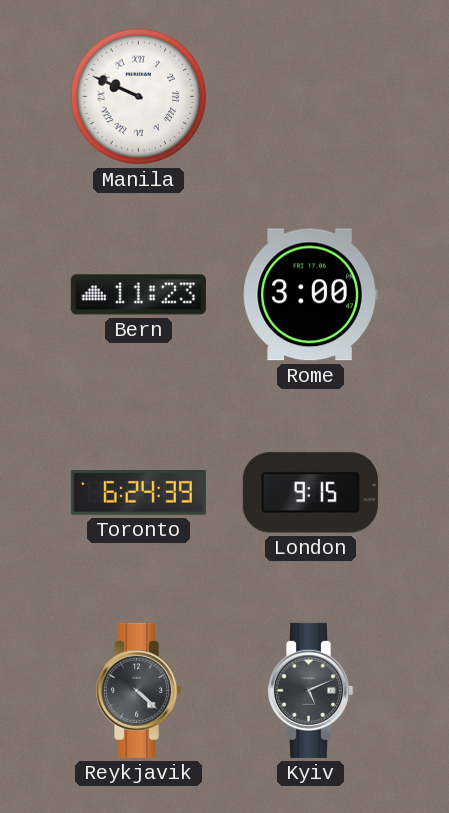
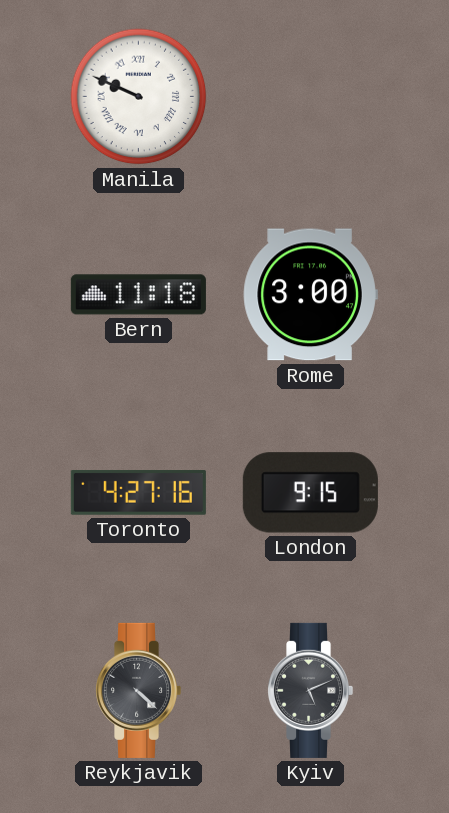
Bern: 11:23 -> 11:18
Toronto: 6:24 -> 4:27
